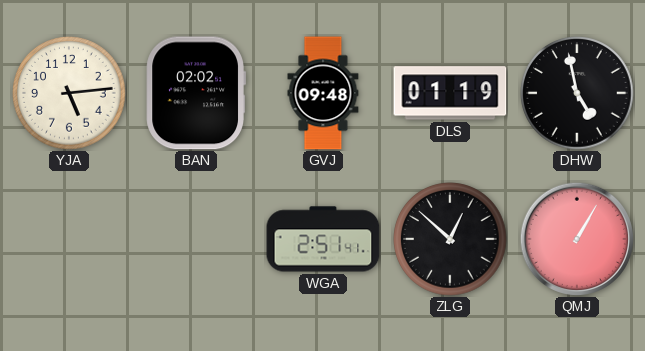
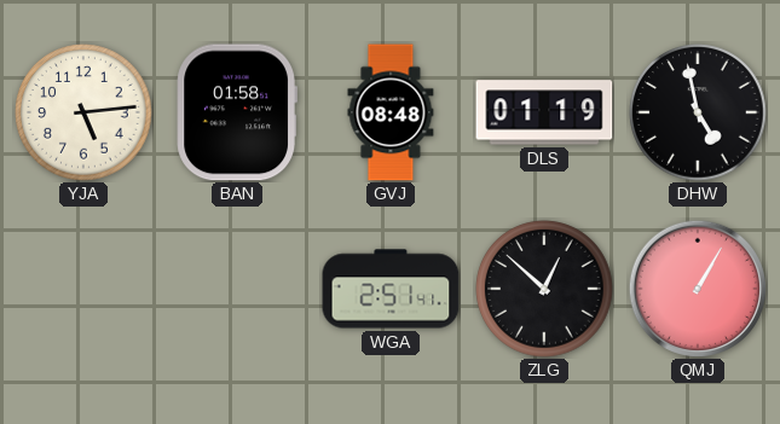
BAN: 02:02 -> 01:58
GVJ: 09:48 -> 08:48
